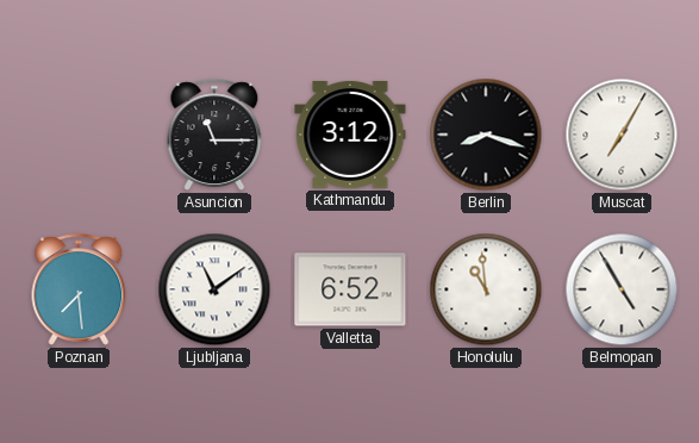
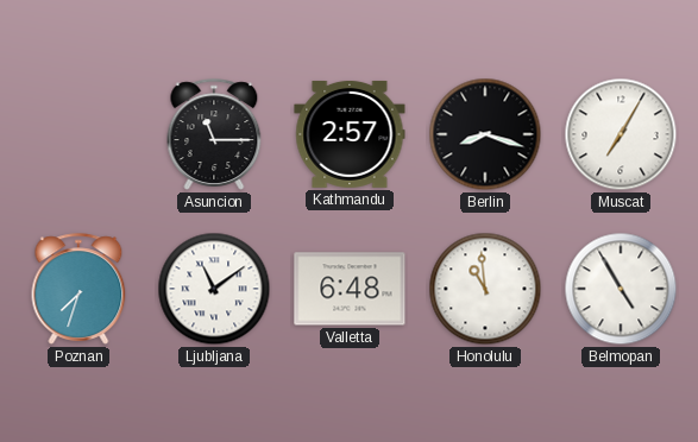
Kathmandu: 3:12 -> 2:57
Poznan: 7:29 -> 7:33
Valletta: 6:52 -> 6:48
